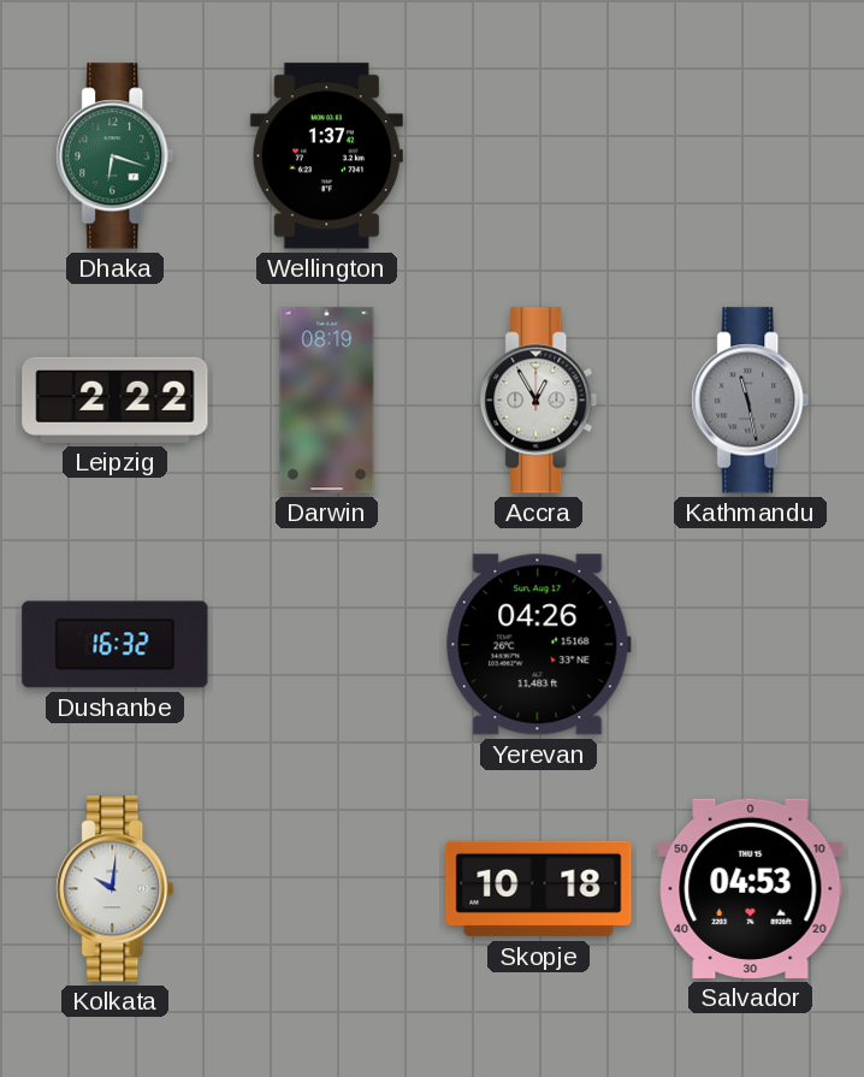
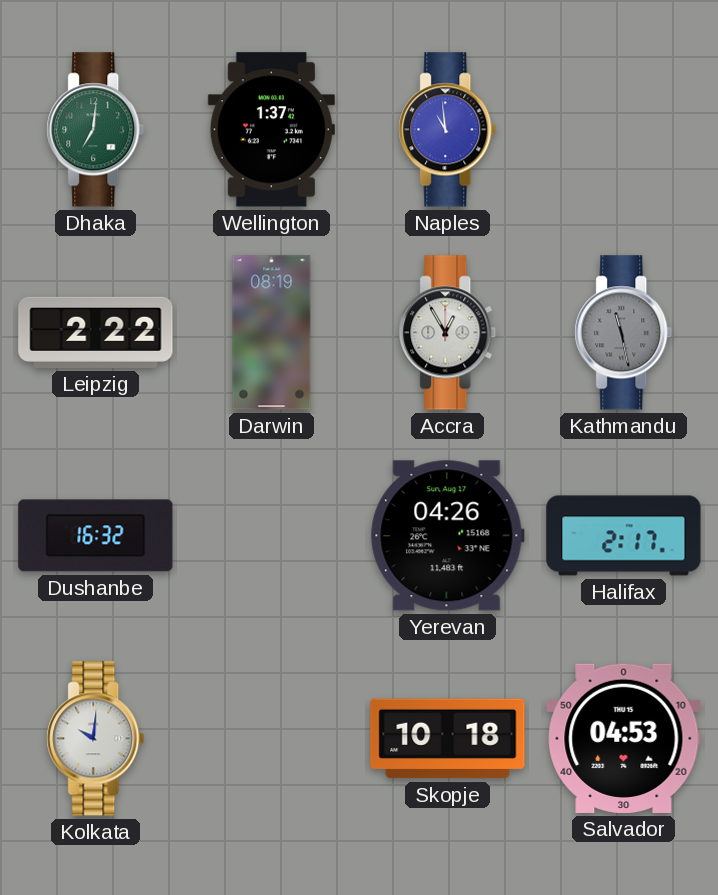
Dhaka: 6:18 -> 7:01
Naples: none -> 10:59
Halifax: none -> 2:17
